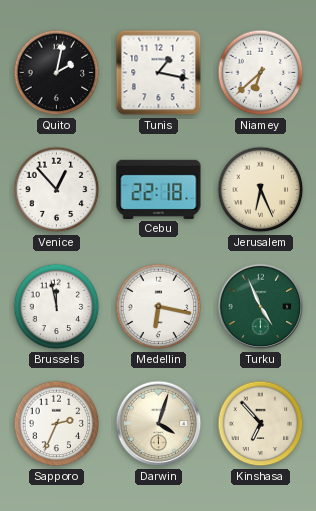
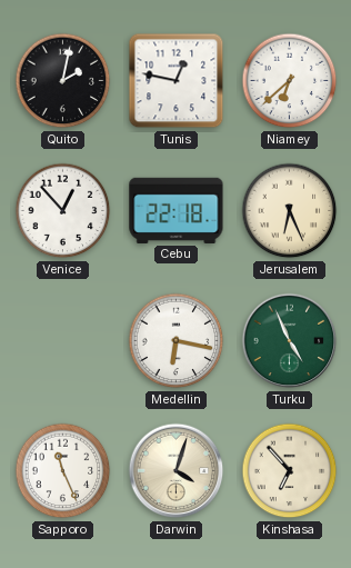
Tunis: 1:17 -> 12:47
Brussels: 11:58 -> none
Sapporo: 2:34 -> 11:26
